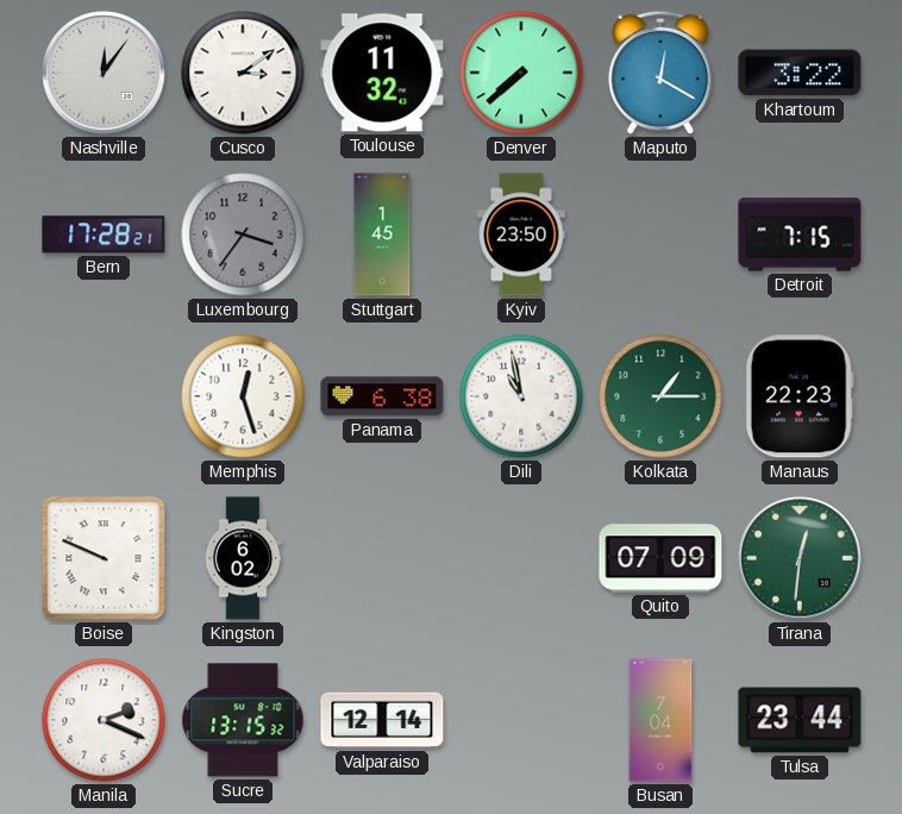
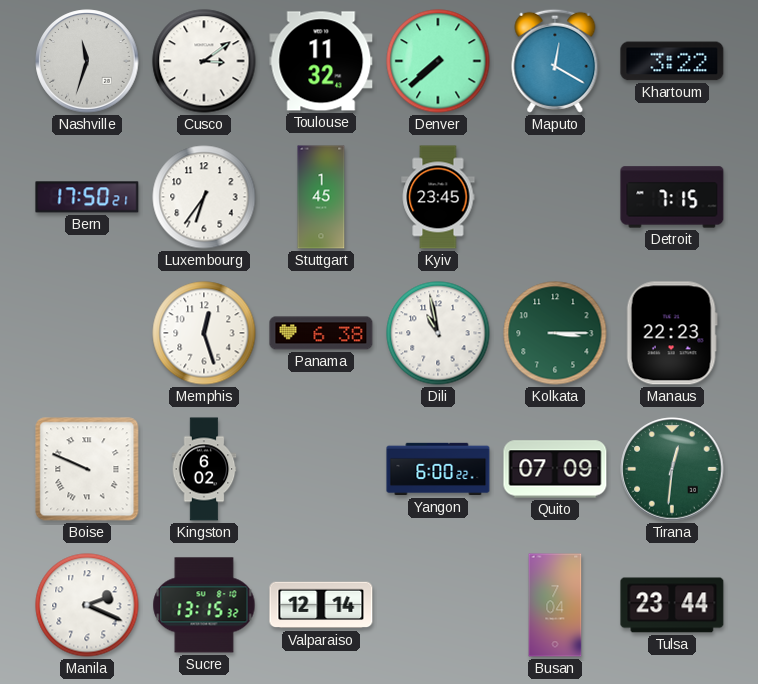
Nashville: 12:06 -> 11:33
Bern: 17:28 -> 17:50
Luxembourg: 3:36 -> 6:36
Luxembourg dial: grey -> white
Kyiv: 23:50 -> 23:45
Kolkata: 1:15 -> 3:15
Yangon: none -> 6:00
